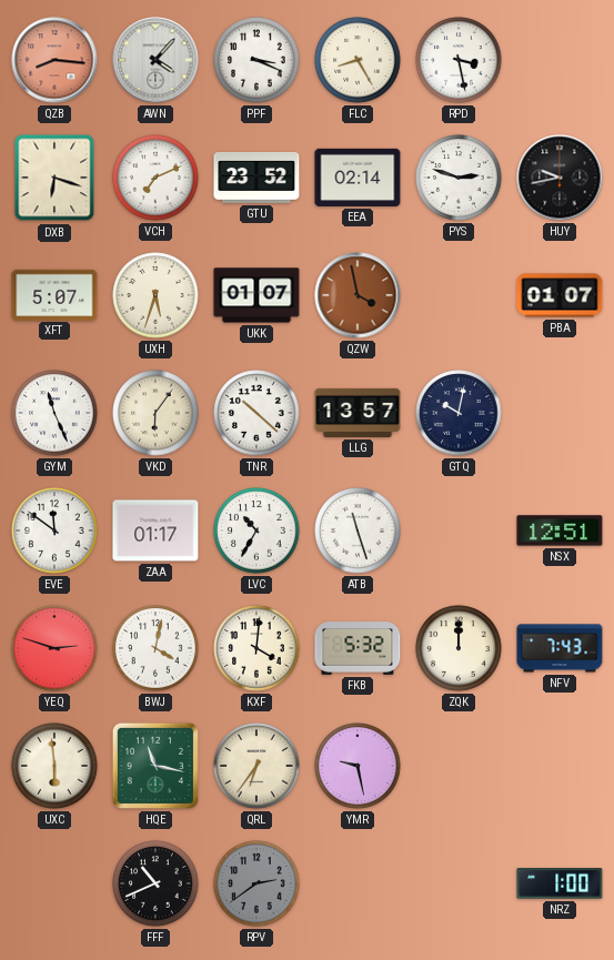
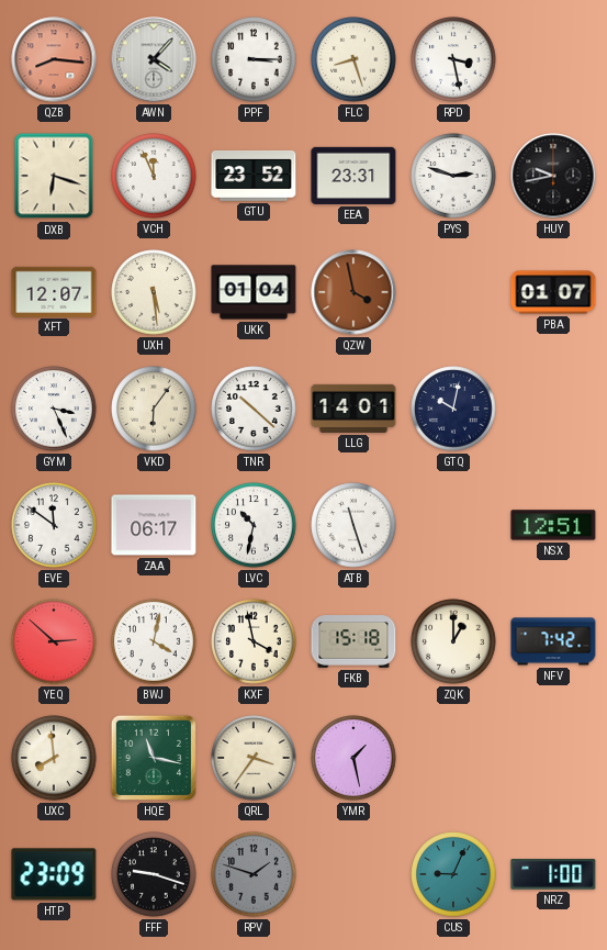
PPF: 3:19 -> 3:15
FLC: 8:25 -> 8:27
VCH: 7:11 -> 11:56
EEA: 02:14 -> 23:31
XFT: 5:07 -> 12:07
UXH: 5:33 -> 5:29
UKK: 01:07 -> 01:04
GYM: 11:26 -> 3:26
LLG: 13:57 -> 14:01
ZAA: 01:17 -> 06:17
LVC: 10:35 -> 10:32
YEQ: 2:48 -> 2:52
KXF: 4:01 -> 3:58
FKB: 5:32 -> 15:18
ZQK: 12:00 -> 1:00
NFV: 7:43 -> 7:42
UXC: 5:59 -> 7:59
QRL: 6:36 -> 3:36
YMR: 9:28 -> 1:28
HTP: none -> 23:09
FFF: 10:41 -> 9:18
RPV: 2:39 -> 1:48
CUS: none -> 9:04
